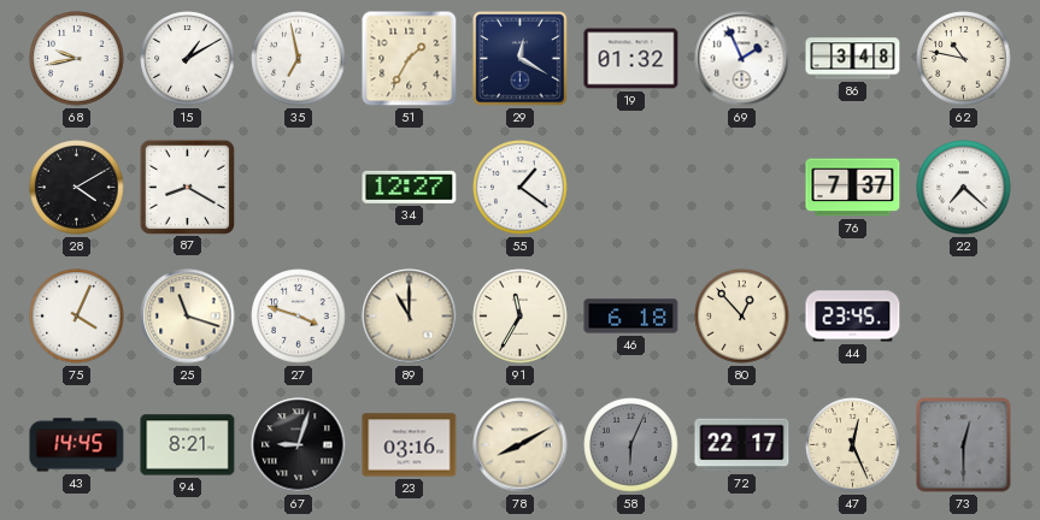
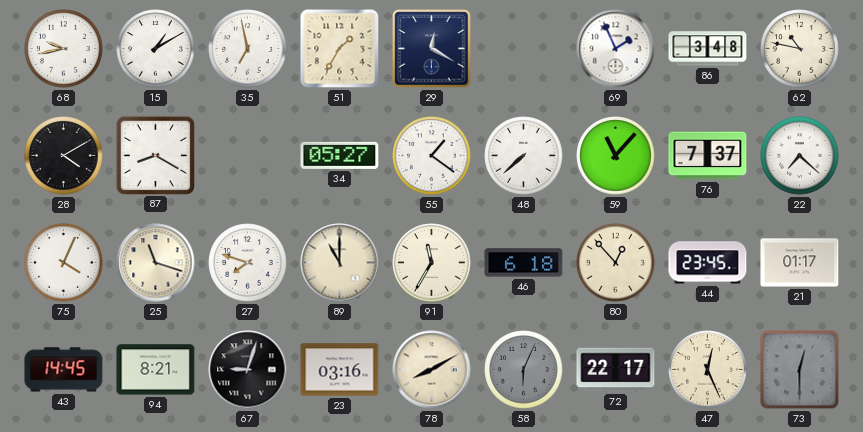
19: 01:32 -> none
34: 12:27 -> 05:27
48: none -> 7:38
59: none -> 11:07
27: 3:48 -> 7:48
21: none -> 01:17
